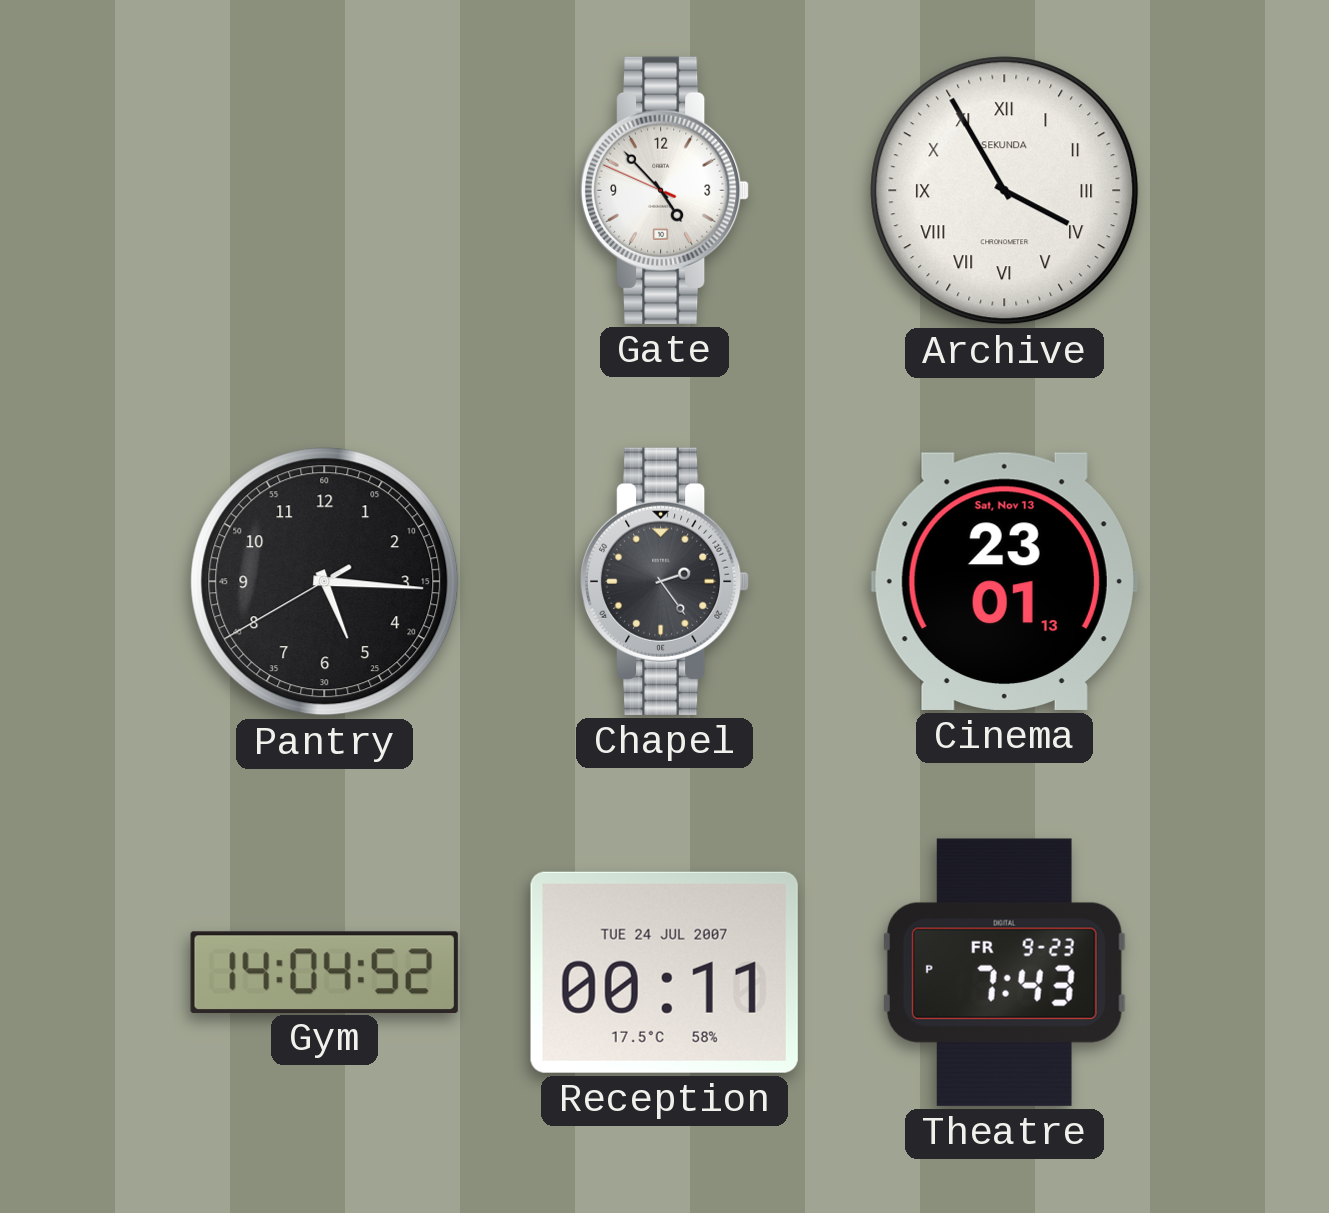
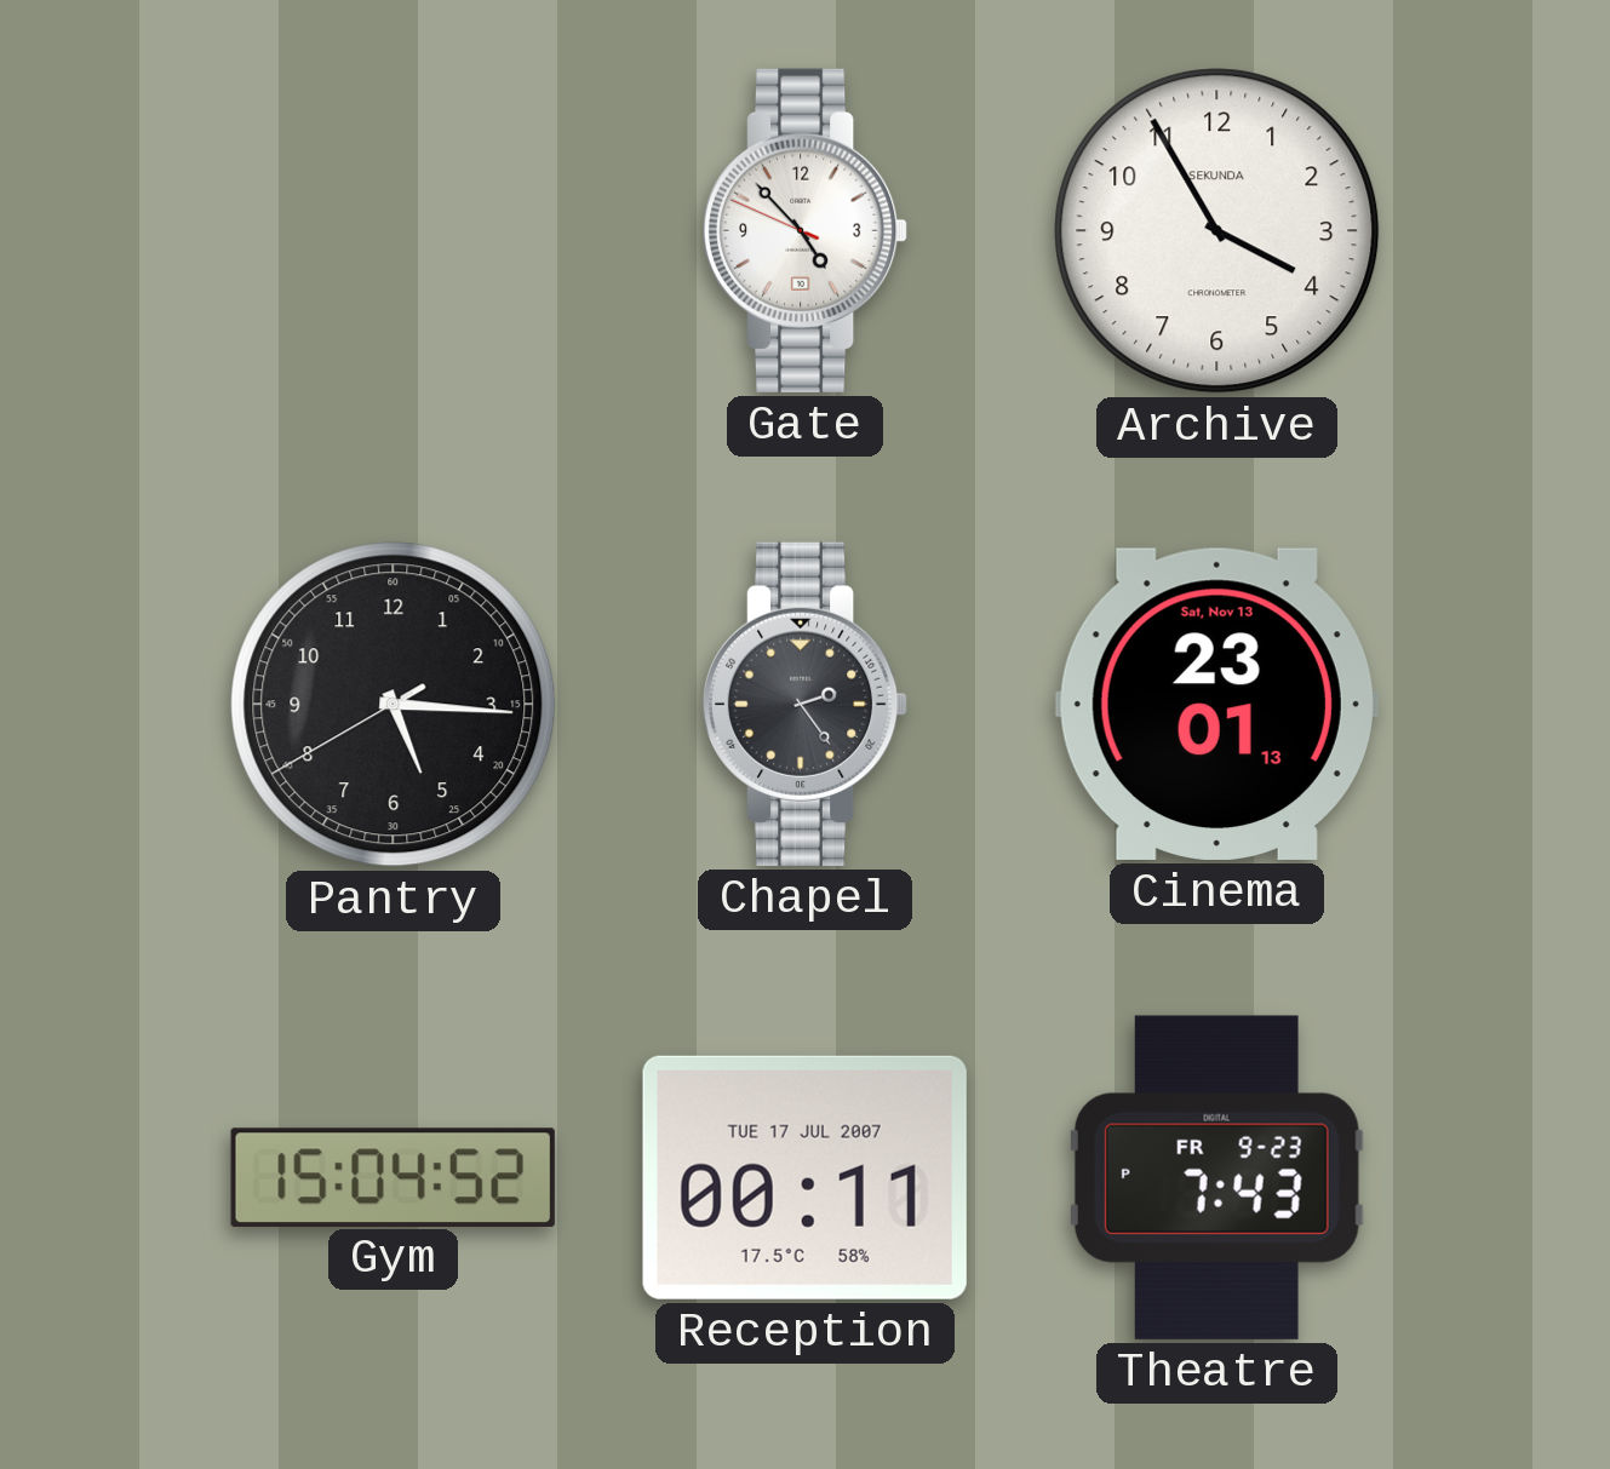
Archive numerals: Roman -> Arabic
Gym: 14:04 -> 15:04
Reception date: TUE 24 JUL 2007 -> TUE 17 JUL 2007
